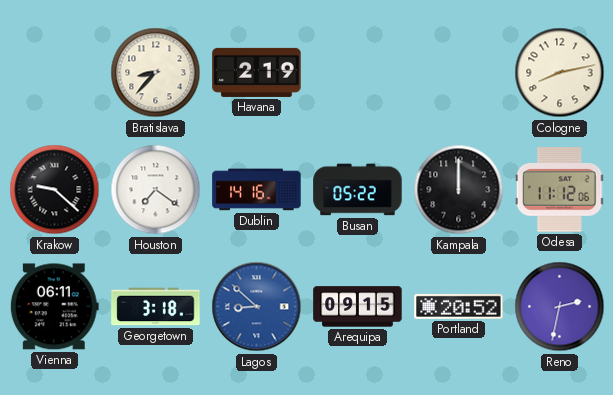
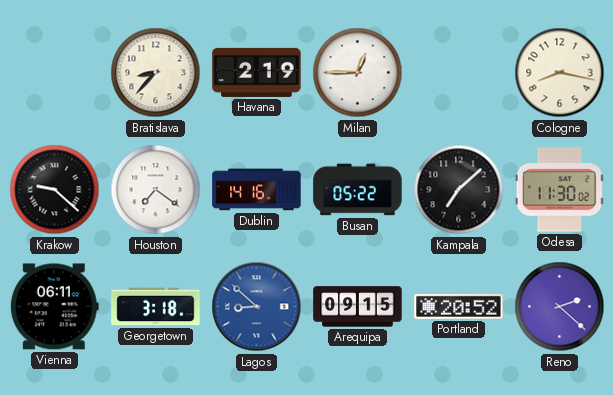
Milan: none -> 12:45
Cologne: 8:13 -> 8:17
Kampala: 12:00 -> 7:08
Odesa: 11:12 -> 11:30
Reno: 2:32 -> 2:22
